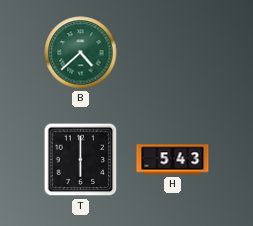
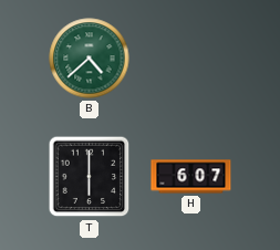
H: 5:43 -> 6:07
